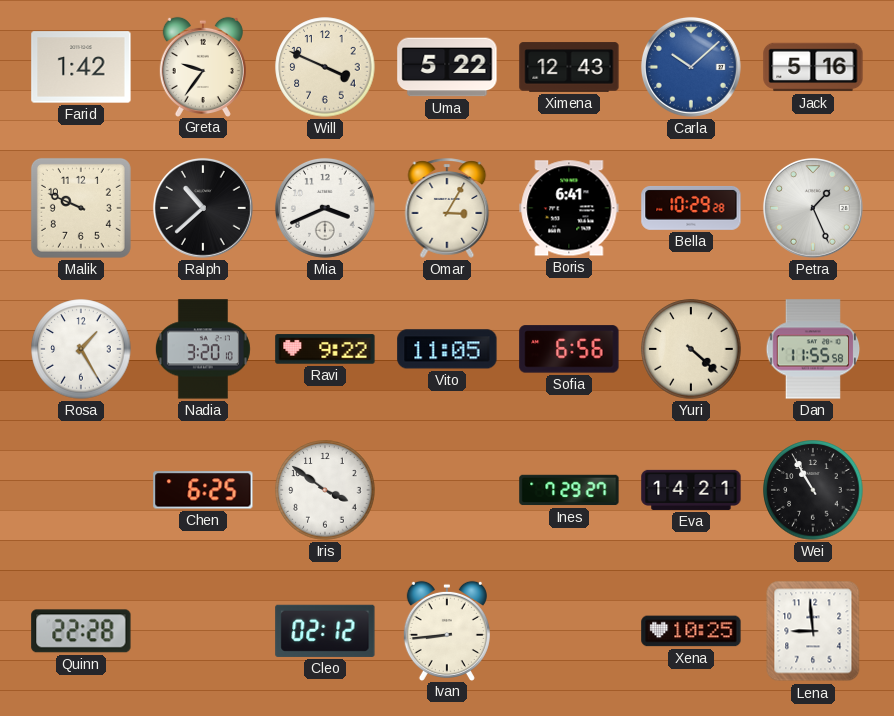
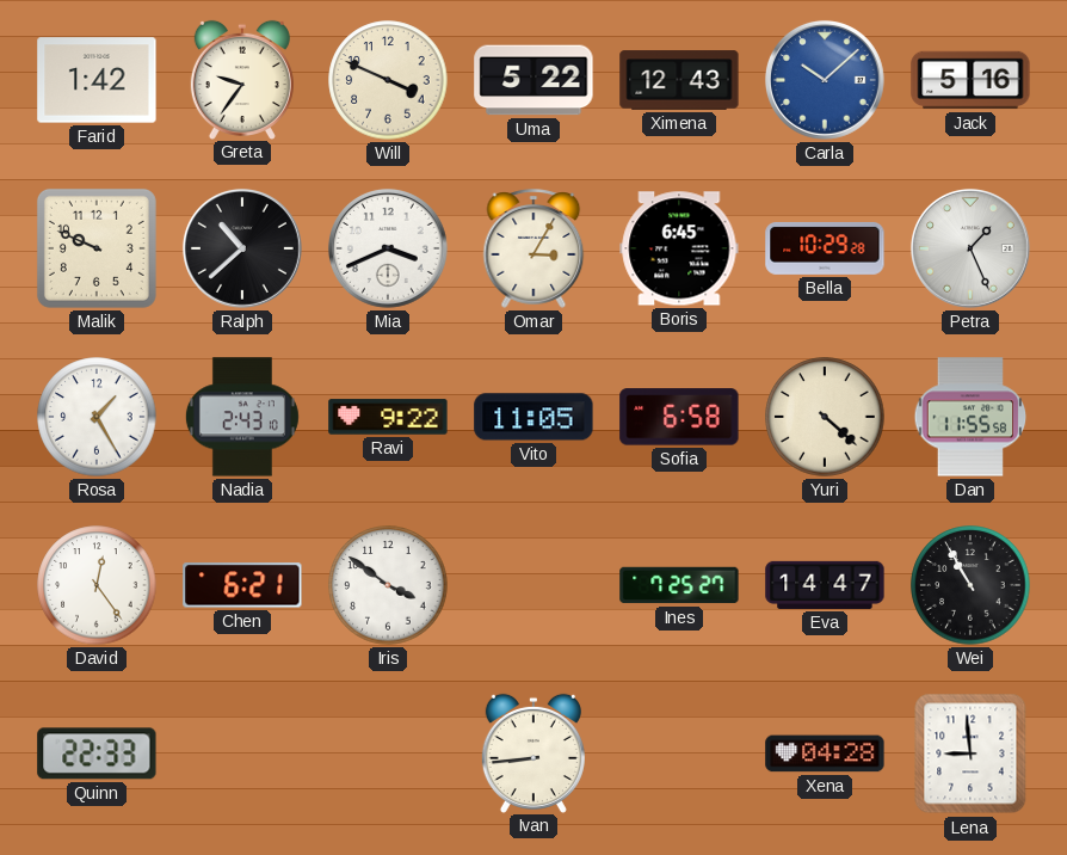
Boris: 6:41 -> 6:45
Nadia: 3:20 -> 2:43
Sofia: 6:56 -> 6:58
David: none -> 12:24
Chen: 6:25 -> 6:21
Ines: 7:29 -> 7:25
Eva: 14:21 -> 14:47
Quinn: 22:28 -> 22:33
Cleo: 02:12 -> none
Xena: 10:25 -> 04:28
